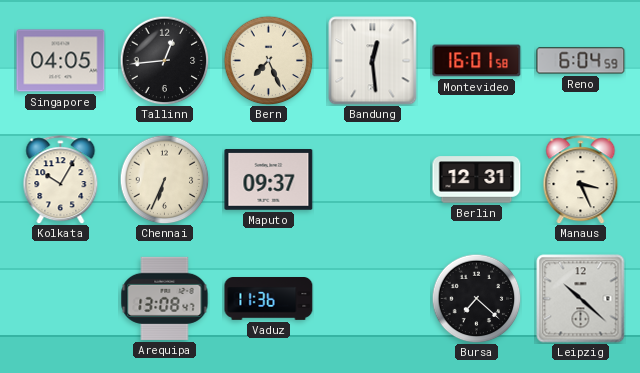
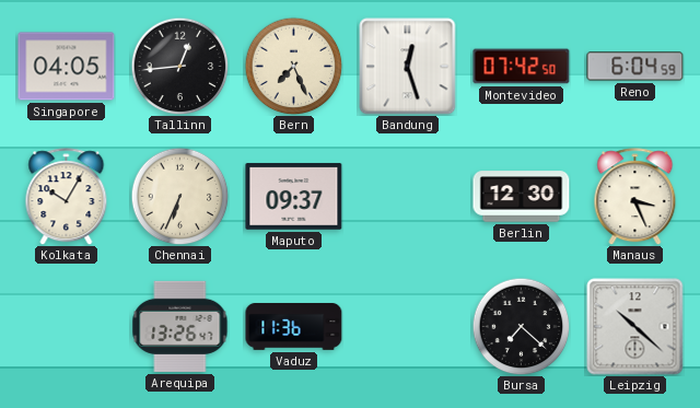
Bandung: 12:29 -> 12:27
Montevideo: 16:01 -> 07:42
Berlin: 12:31 -> 12:30
Arequipa: 13:08 -> 13:26
